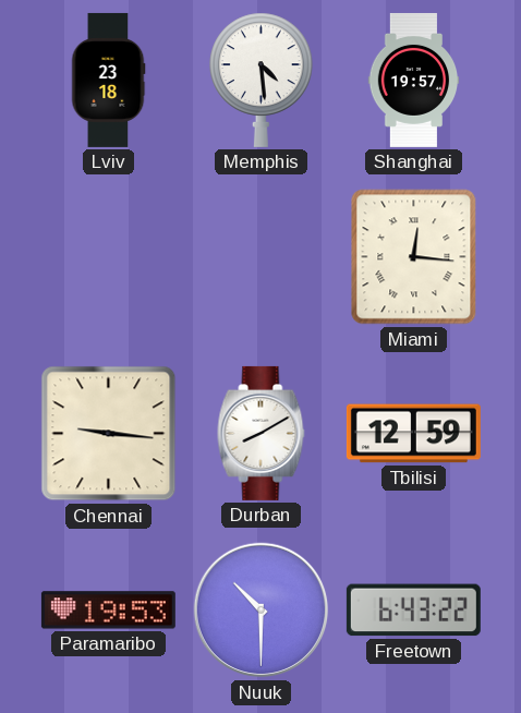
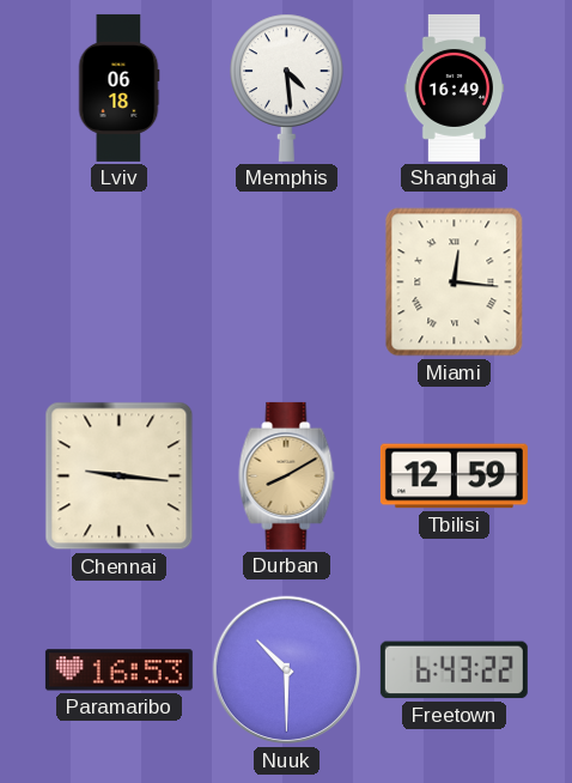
Lviv: 23:18 -> 06:18
Shanghai: 19:57 -> 16:49
Durban dial: white -> champagne
Paramaribo: 19:53 -> 16:53
